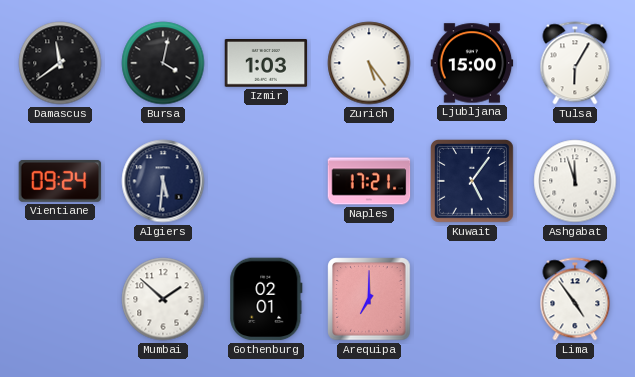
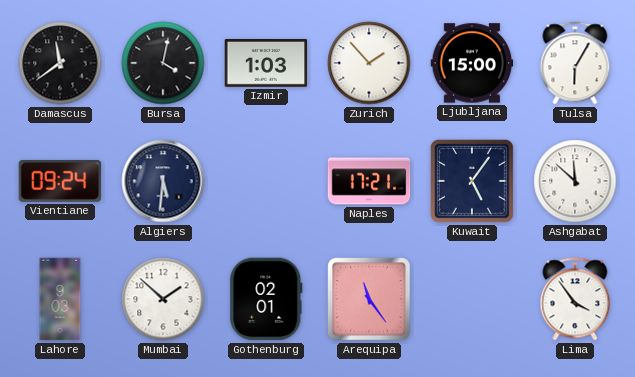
Zurich: 5:24 -> 1:53
Ashgabat: 11:57 -> 11:52
Lahore: none -> 9:03
Arequipa: 7:00 -> 11:24
Lima: 4:54 -> 3:54
